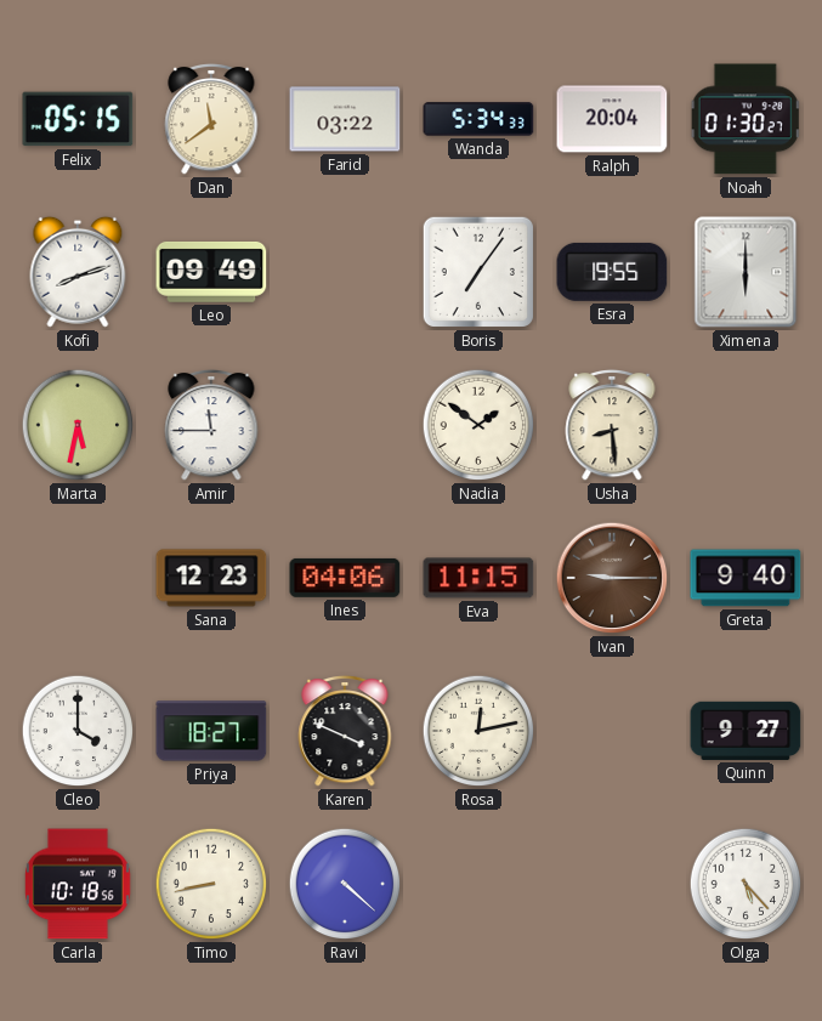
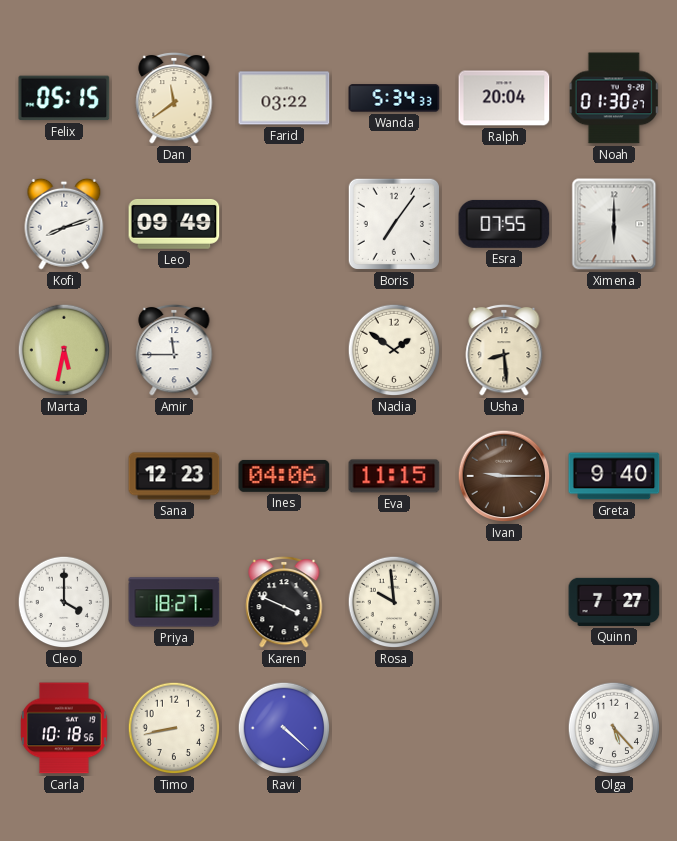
Esra: 19:55 -> 07:55
Rosa: 12:13 -> 9:59
Quinn: 9:27 -> 7:27
